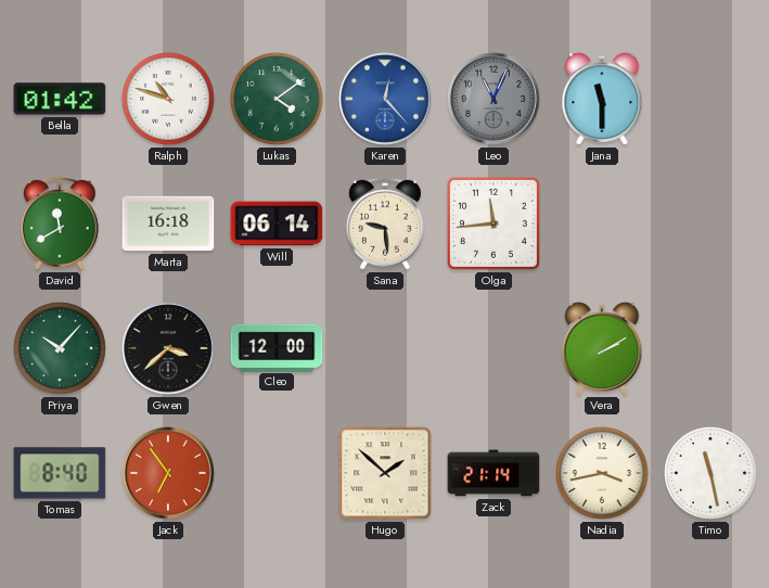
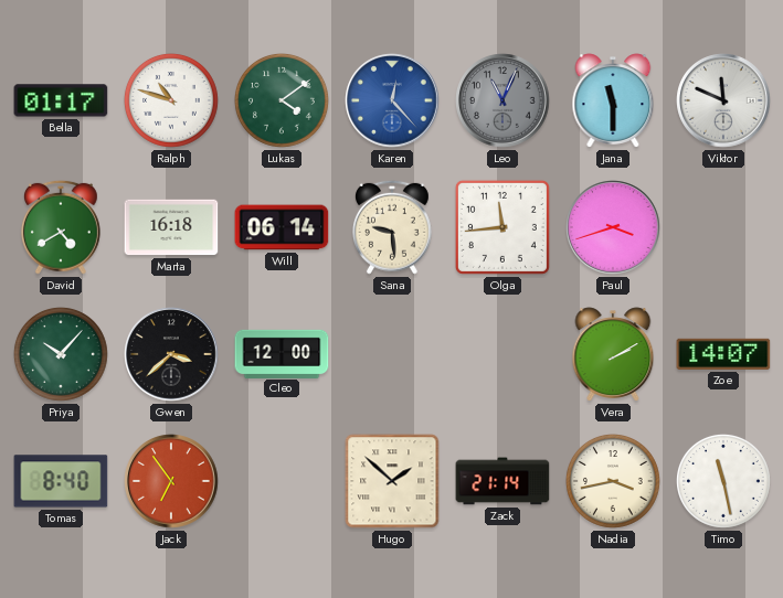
Bella: 01:42 -> 01:17
Viktor: none -> 11:49
David: 11:40 -> 4:40
Paul: none -> 3:42
Zoe: none -> 14:07
